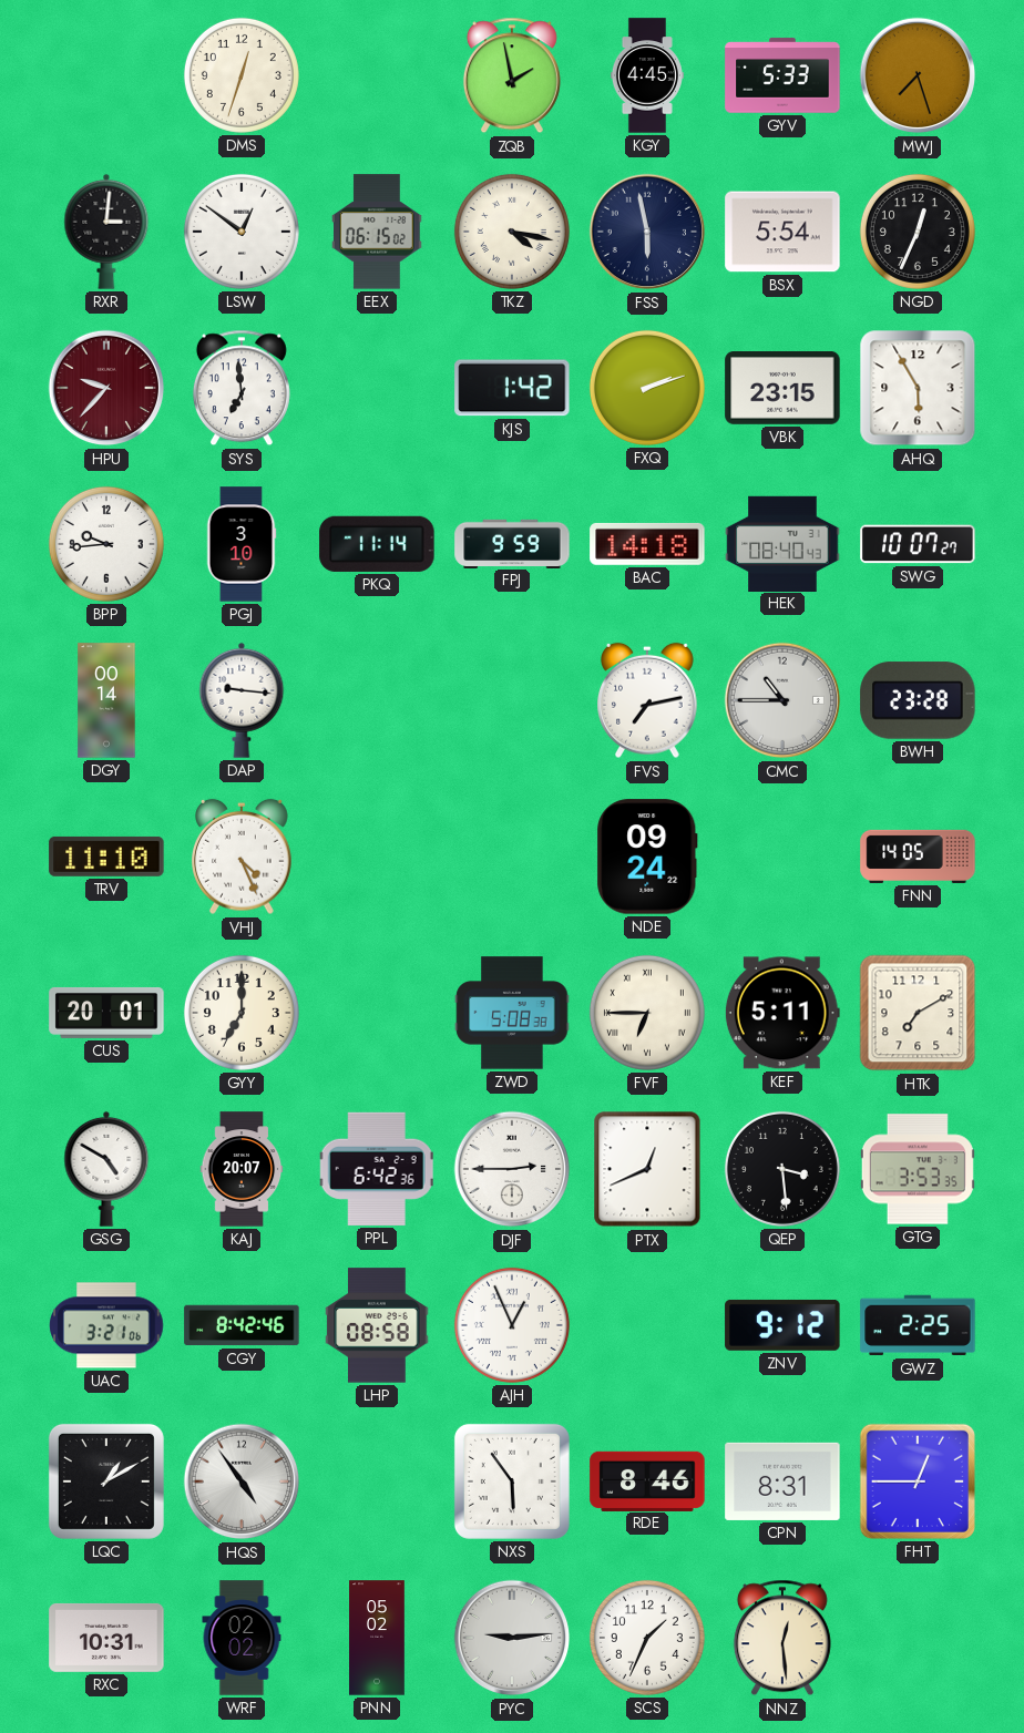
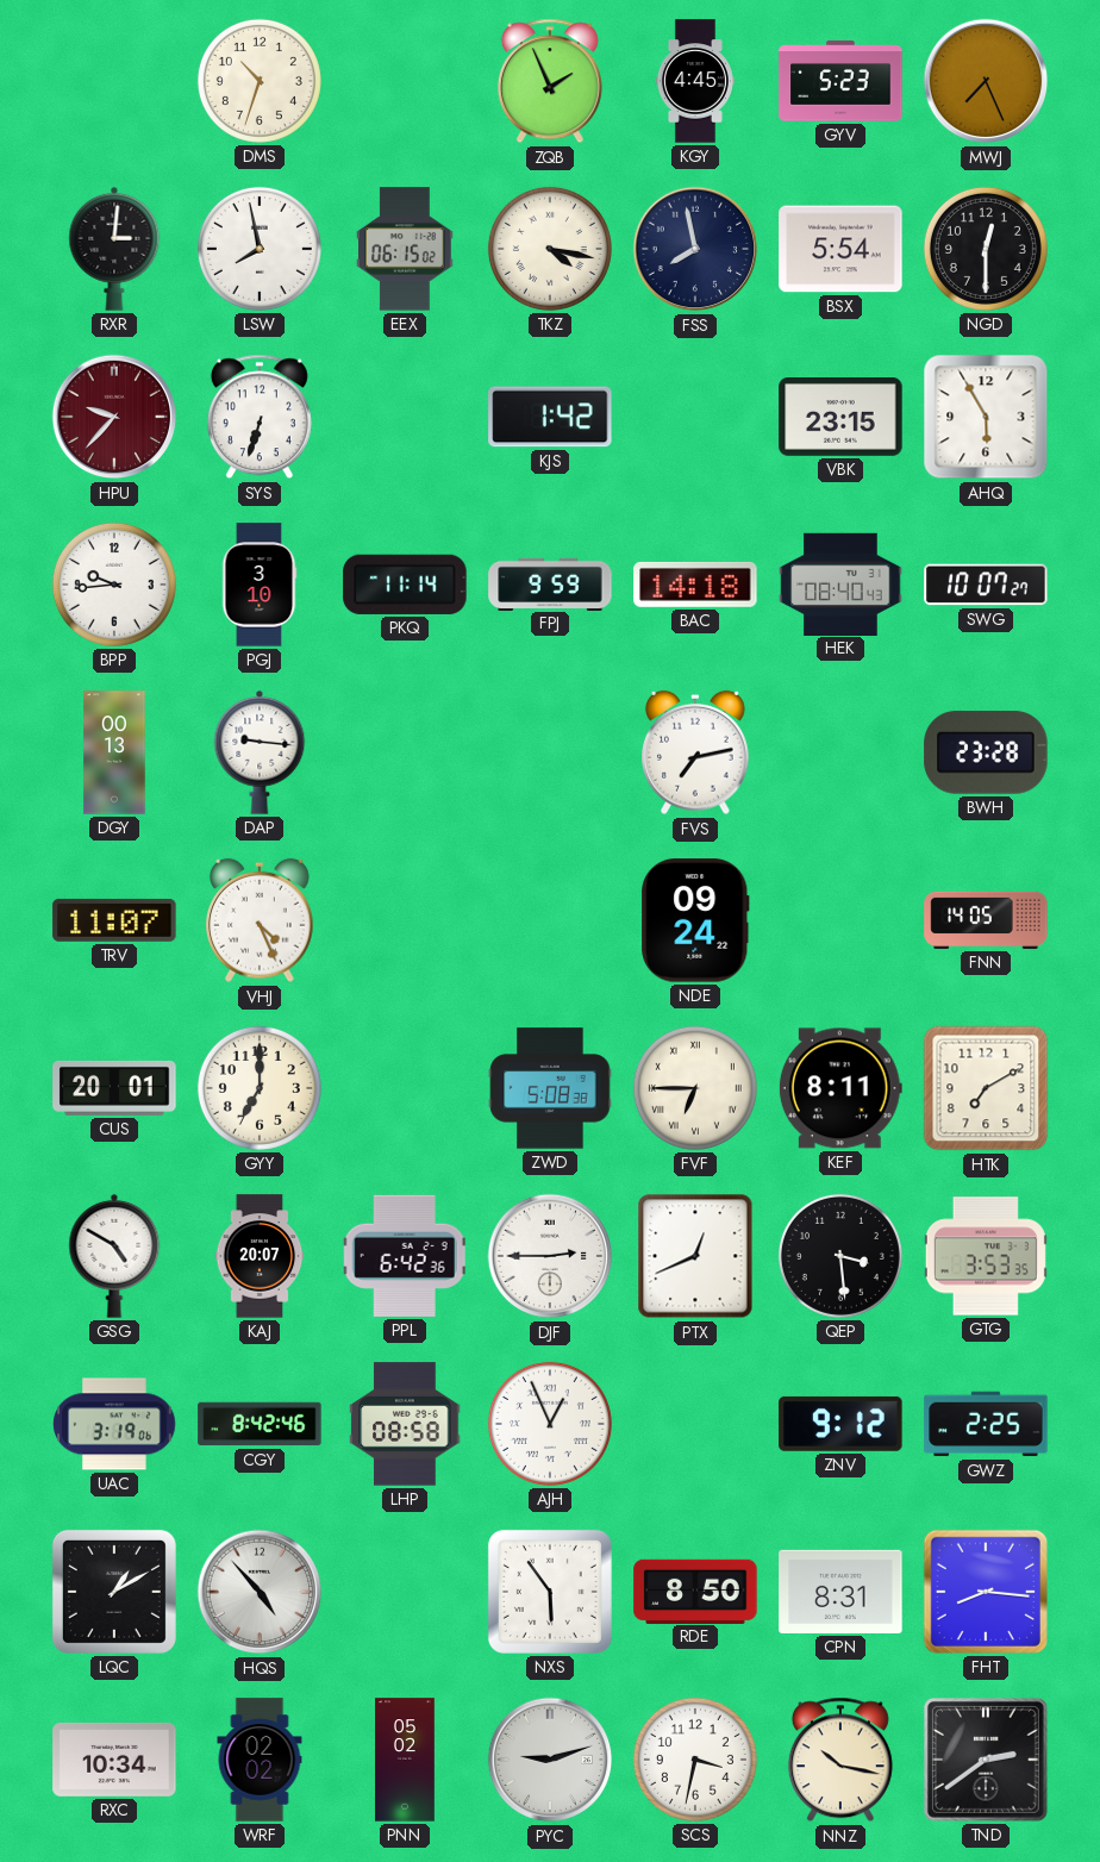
DMS: 12:33 -> 10:33
ZQB: 1:58 -> 1:56
GYV: 5:33 -> 5:23
MWJ: 7:27 -> 7:26
LSW: 12:51 -> 7:58
FSS: 5:58 -> 7:58
NGD: 12:34 -> 12:30
SYS: 6:59 -> 6:33
FXQ: 2:12 -> none
DGY: 00:14 -> 00:13
CMC: 10:45 -> none
TRV: 11:10 -> 11:07
KEF: 5:11 -> 8:11
UAC: 3:21 -> 3:19
HQS: 4:54 -> 4:53
RDE: 8:46 -> 8:50
FHT: 12:45 -> 8:16
RXC: 10:31 -> 10:34
PYC: 9:14 -> 9:12
SCS: 1:34 -> 3:32
NNZ: 12:29 -> 10:17
TND: none -> 2:39
